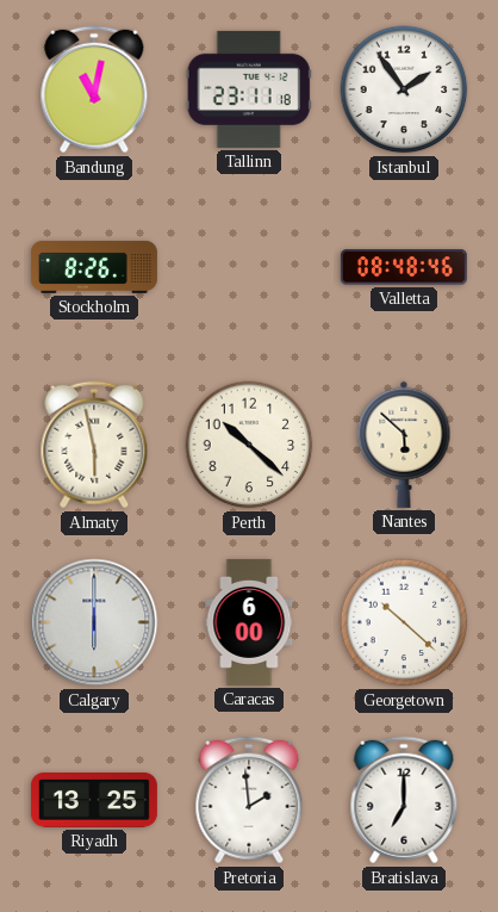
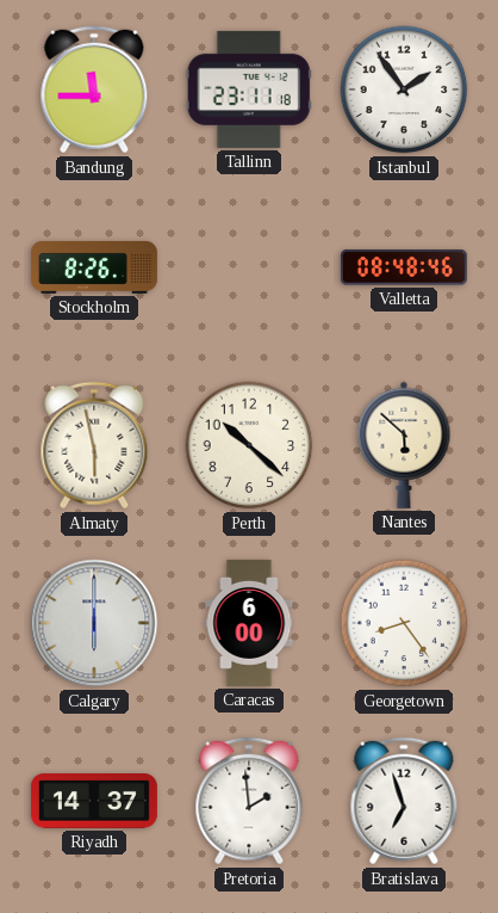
Bandung: 11:02 -> 11:45
Georgetown: 10:22 -> 8:24
Riyadh: 13:25 -> 14:37
Bratislava: 7:00 -> 6:57
